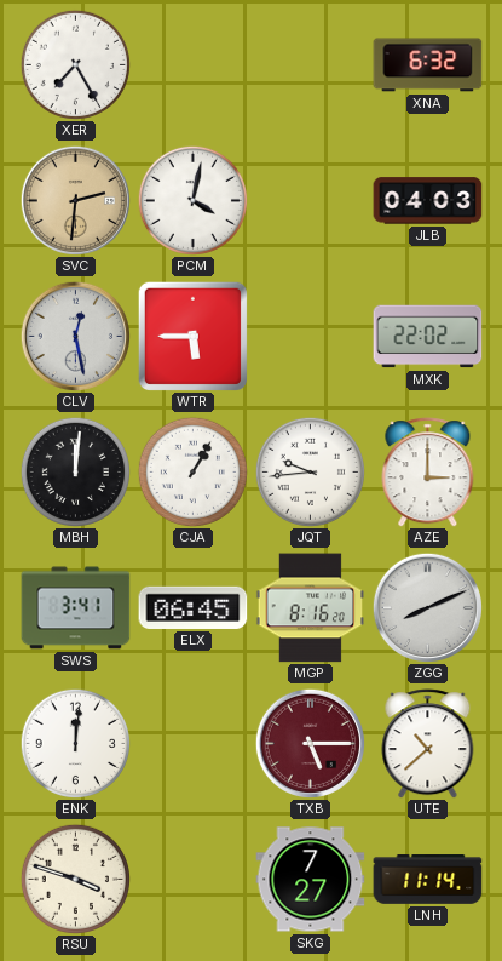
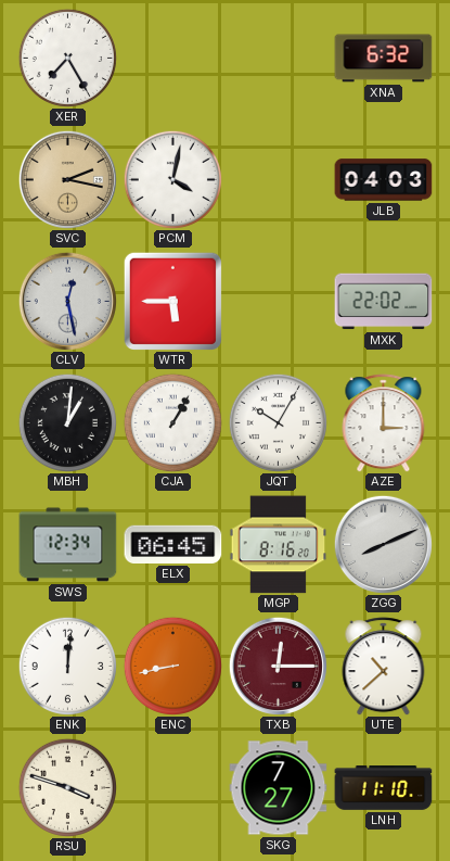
SVC: 2:31 -> 2:17
MBH: 12:01 -> 1:01
JQT: 9:44 -> 10:05
SWS: 3:41 -> 12:34
ENC: none -> 8:43
TXB: 5:15 -> 12:15
LNH: 11:14 -> 11:10
